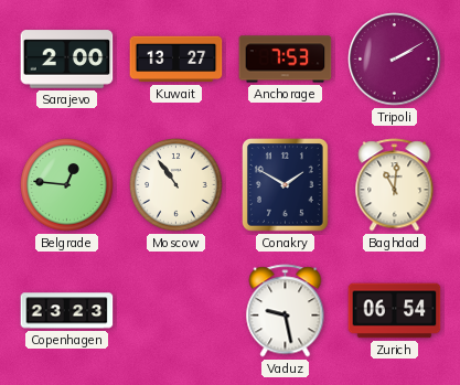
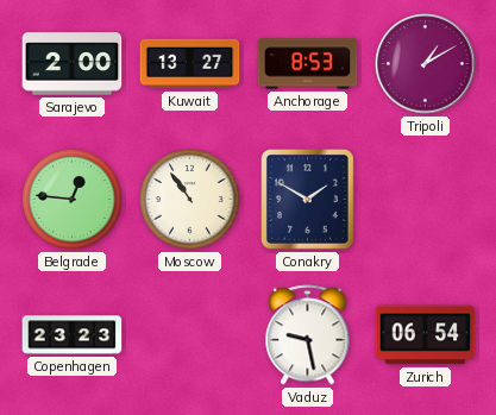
Anchorage: 7:53 -> 8:53
Tripoli: 2:10 -> 1:10
Baghdad: 11:01 -> none
